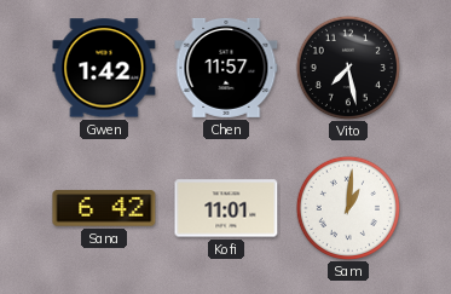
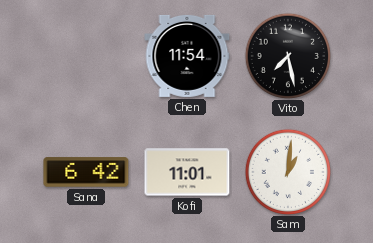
Gwen: 1:42 -> none
Chen: 11:57 -> 11:54
